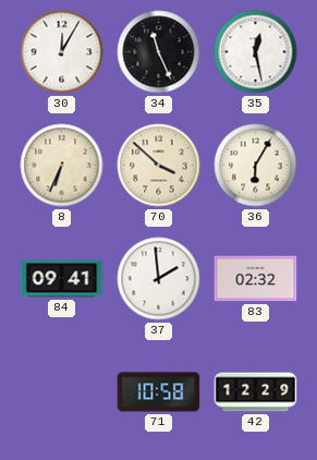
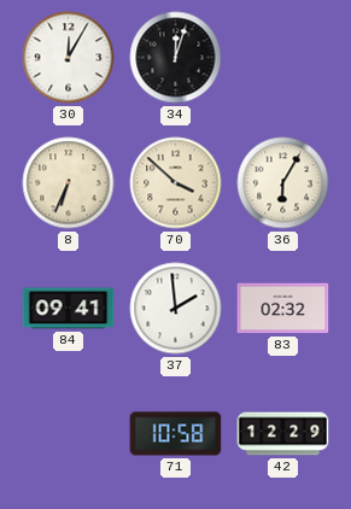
34: 11:26 -> 12:03
35: 12:28 -> none
